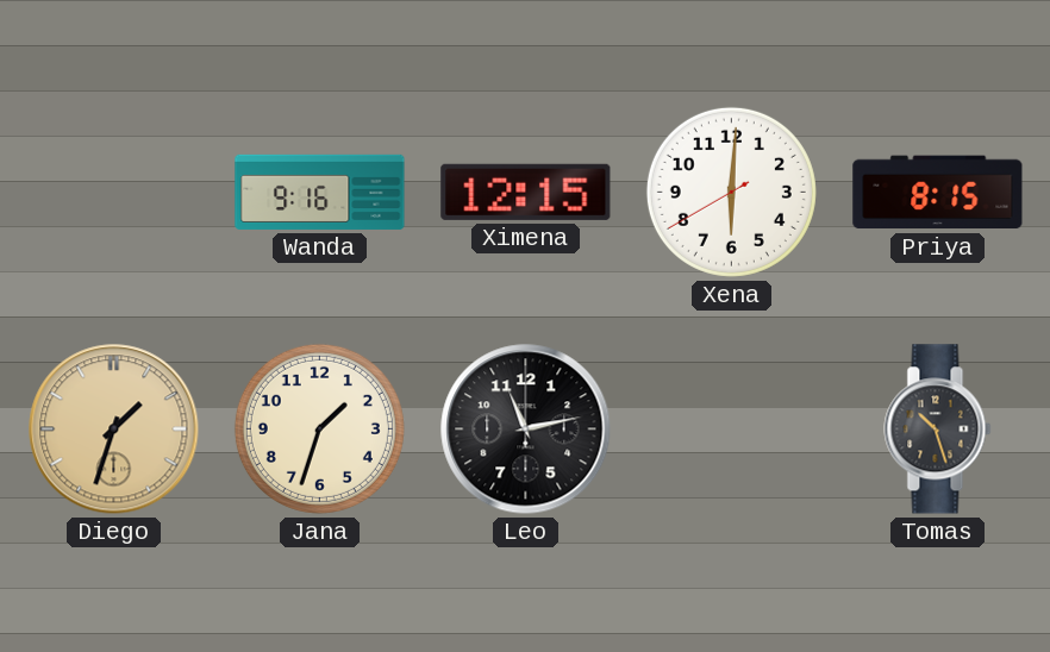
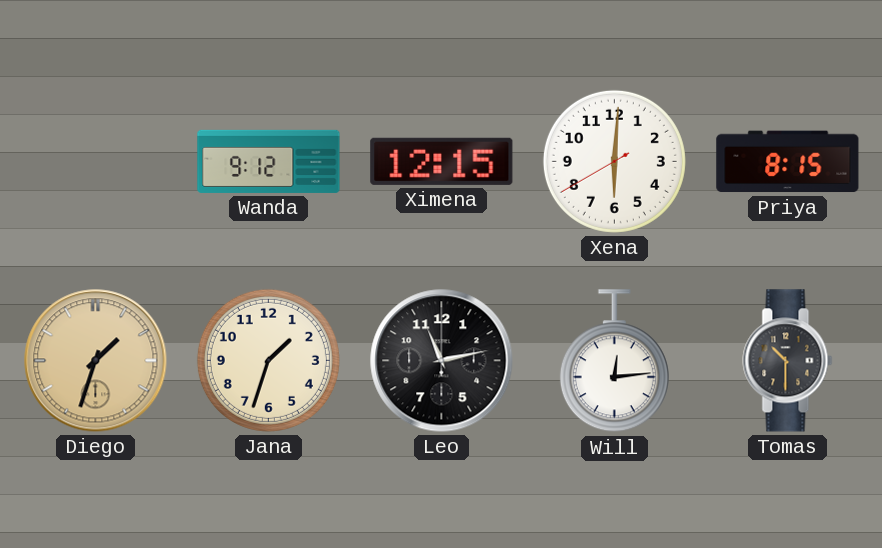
Wanda: 9:16 -> 9:12
Will: none -> 12:14
Tomas: 10:27 -> 10:30
